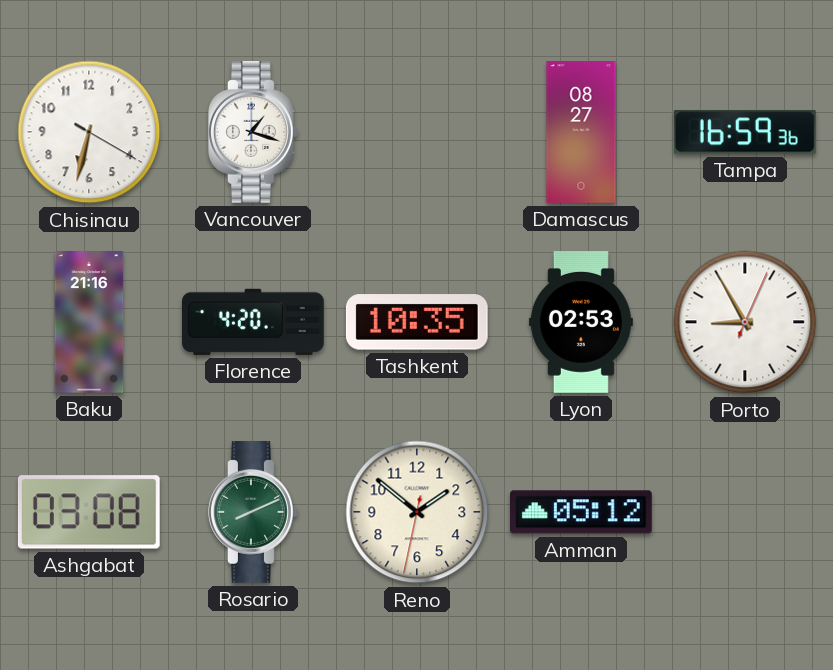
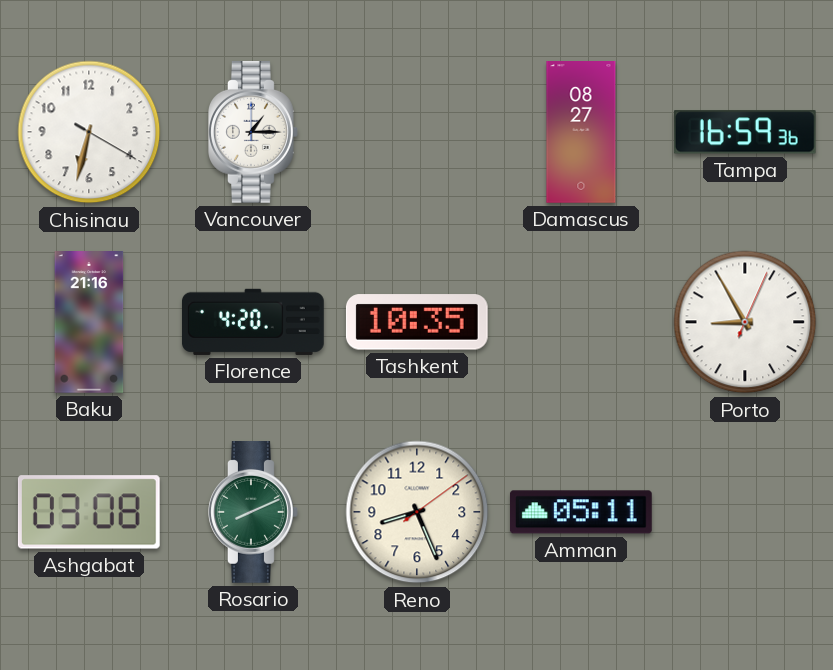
Vancouver: 1:18 -> 1:15
Lyon: 02:53 -> none
Reno: 1:51 -> 8:26
Amman: 05:12 -> 05:11
